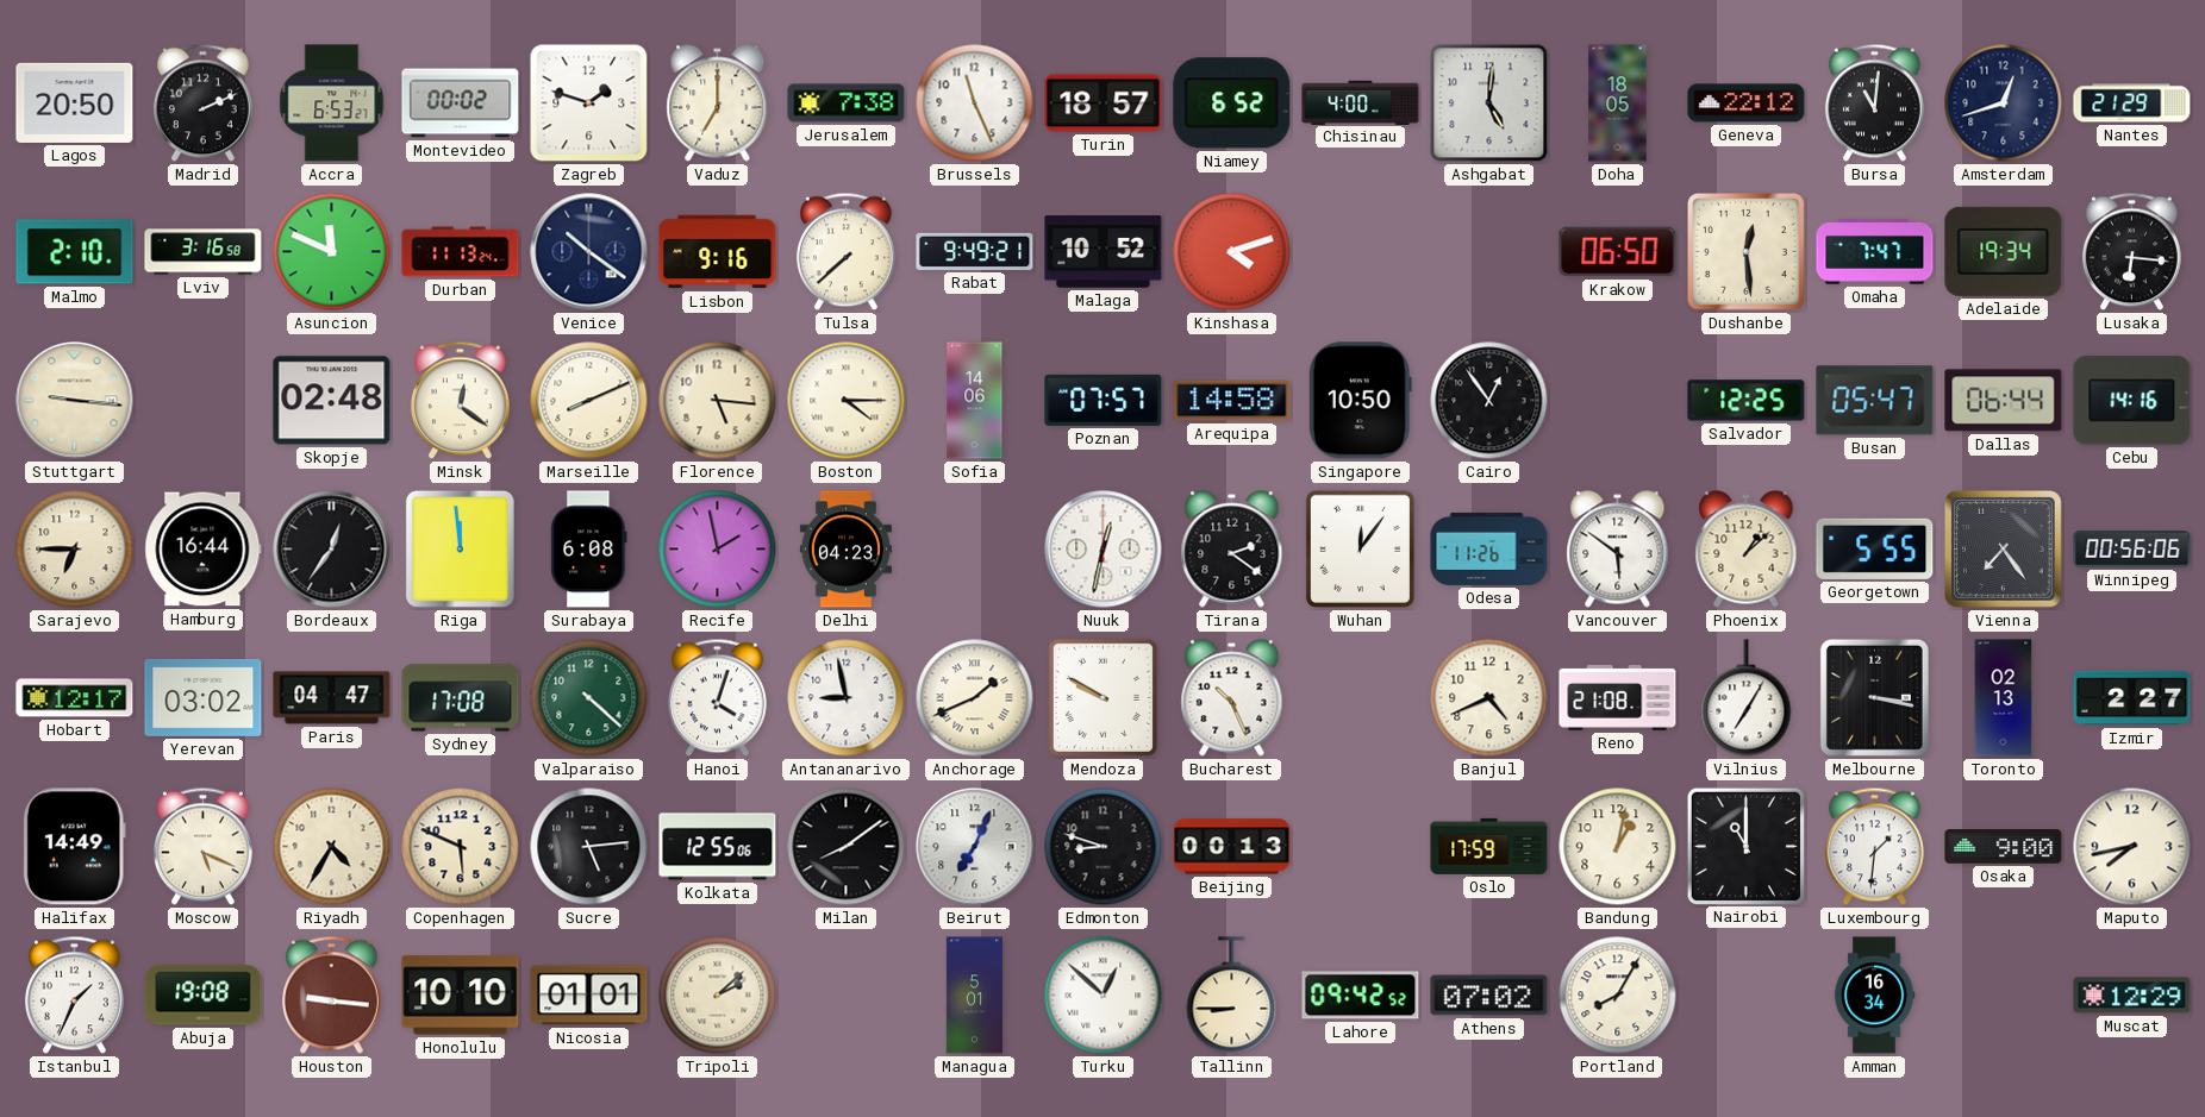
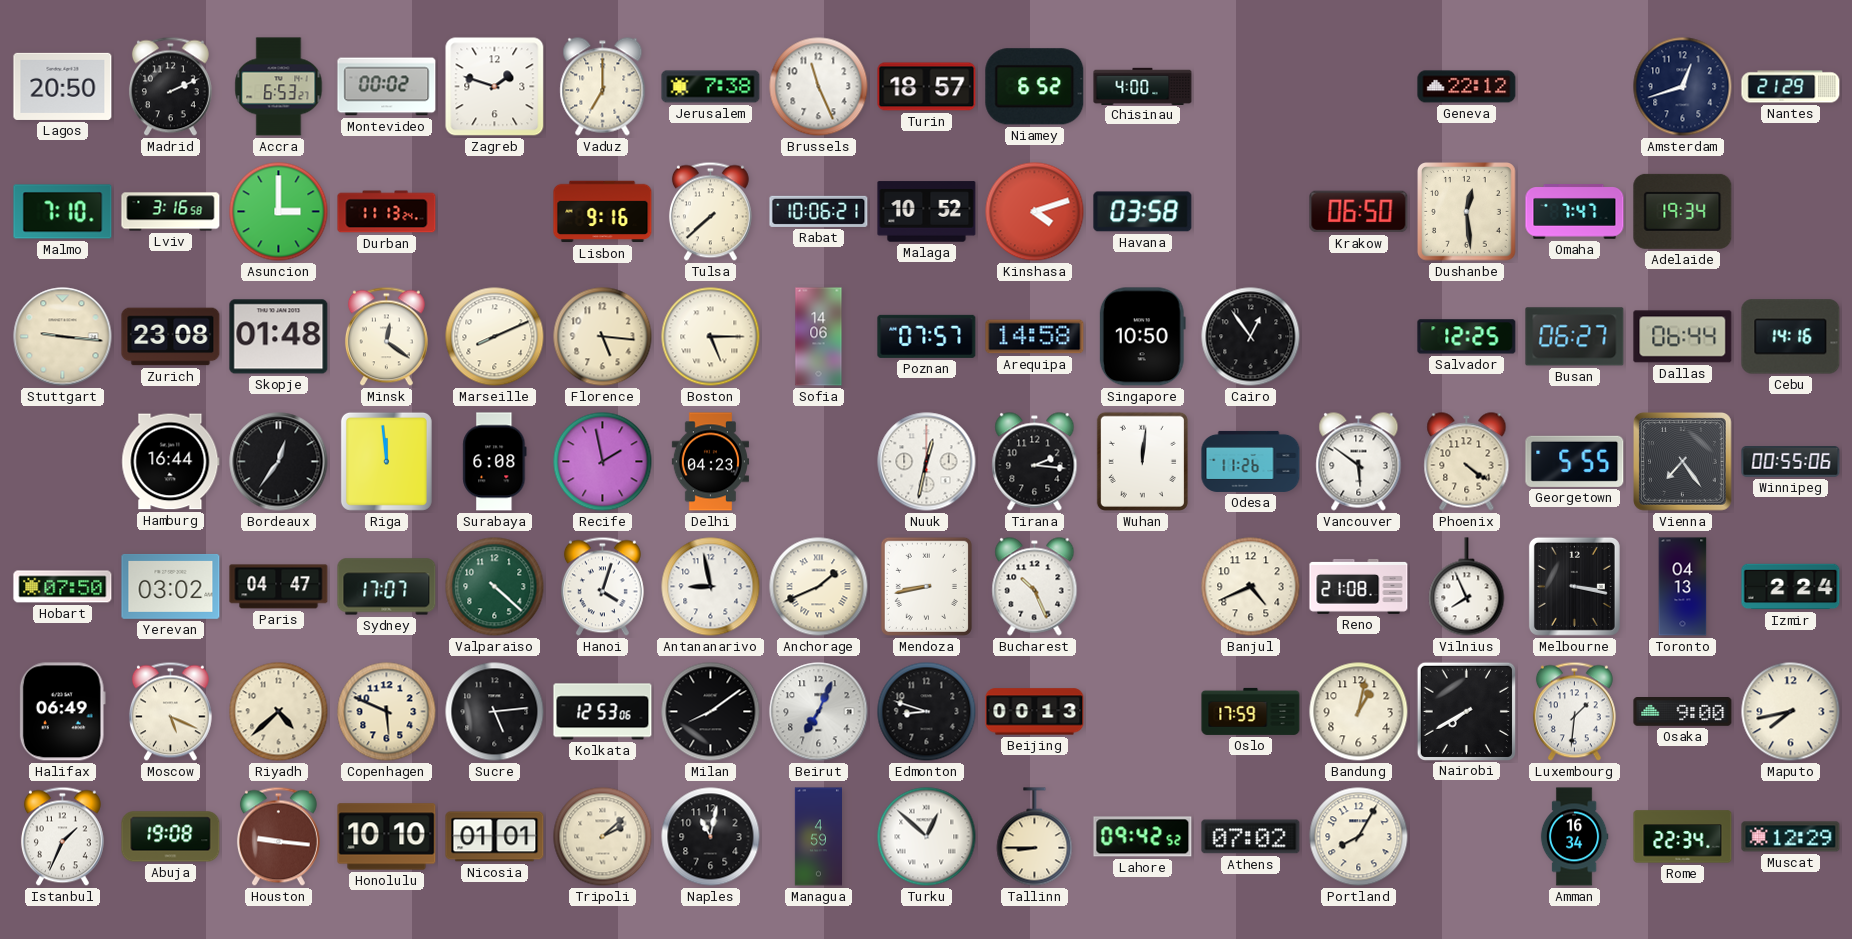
Ashgabat: 5:01 -> none
Doha: 18:05 -> none
Bursa: 11:01 -> none
Malmo: 2:10 -> 7:10
Asuncion: 11:49 -> 3:00
Venice: 10:21 -> none
Rabat: 9:49 -> 10:06
Havana: none -> 03:58
Lusaka: 6:16 -> none
Zurich: none -> 23:08
Skopje: 02:48 -> 01:48
Boston: 4:15 -> 5:15
Busan: 05:47 -> 06:27
Sarajevo: 6:45 -> none
Tirana: 2:21 -> 2:16
Wuhan: 12:06 -> 12:01
Phoenix: 1:08 -> 4:21
Winnipeg: 00:56 -> 00:55
Hobart: 12:17 -> 07:50
Sydney: 17:08 -> 17:07
Mendoza: 9:50 -> 8:43
Vilnius: 7:05 -> 7:56
Toronto: 02:13 -> 04:13
Izmir: 2:27 -> 2:24
Halifax: 14:49 -> 06:49
Riyadh: 4:35 -> 4:38
Kolkata: 12:55 -> 12:53
Nairobi: 11:00 -> 7:40
Naples: none -> 11:02
Managua: 5:01 -> 4:59
Rome: none -> 22:34
